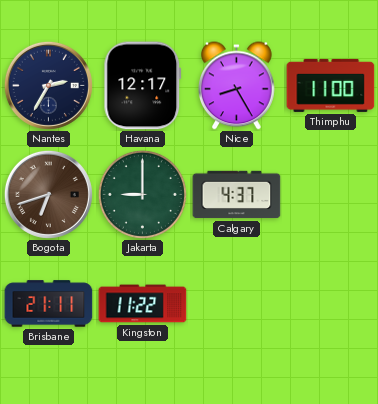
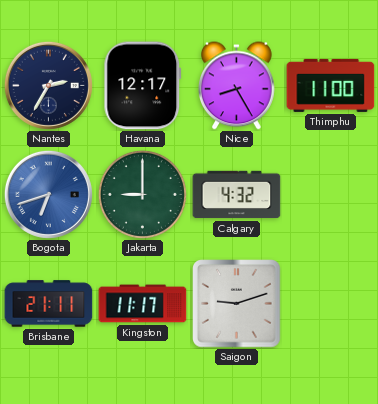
Bogota dial: brown -> blue
Calgary: 4:37 -> 4:32
Kingston: 11:22 -> 11:17
Saigon: none -> 9:12
